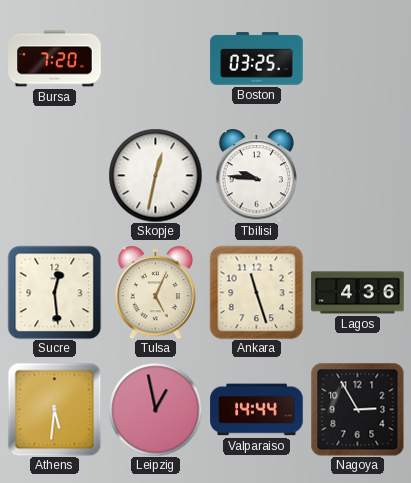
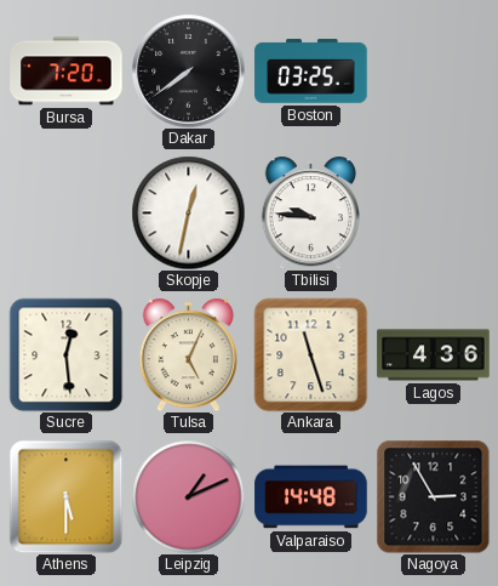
Dakar: none -> 7:39
Athens: 5:31 -> 5:30
Leipzig: 12:58 -> 1:11
Valparaiso: 14:44 -> 14:48
